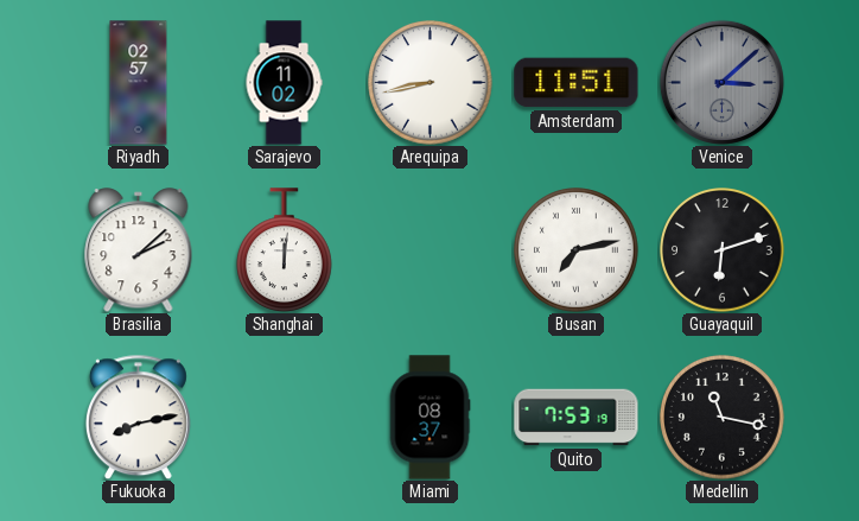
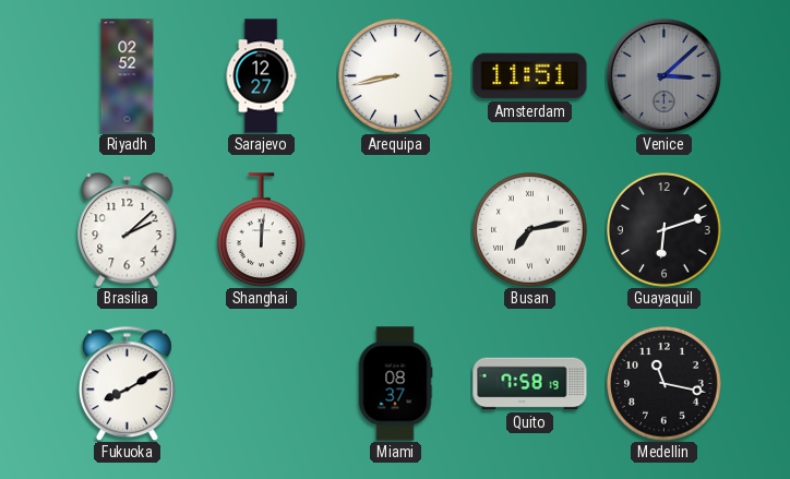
Riyadh: 02:57 -> 02:52
Sarajevo: 11:02 -> 12:27
Fukuoka: 8:13 -> 8:10
Quito: 7:53 -> 7:58
